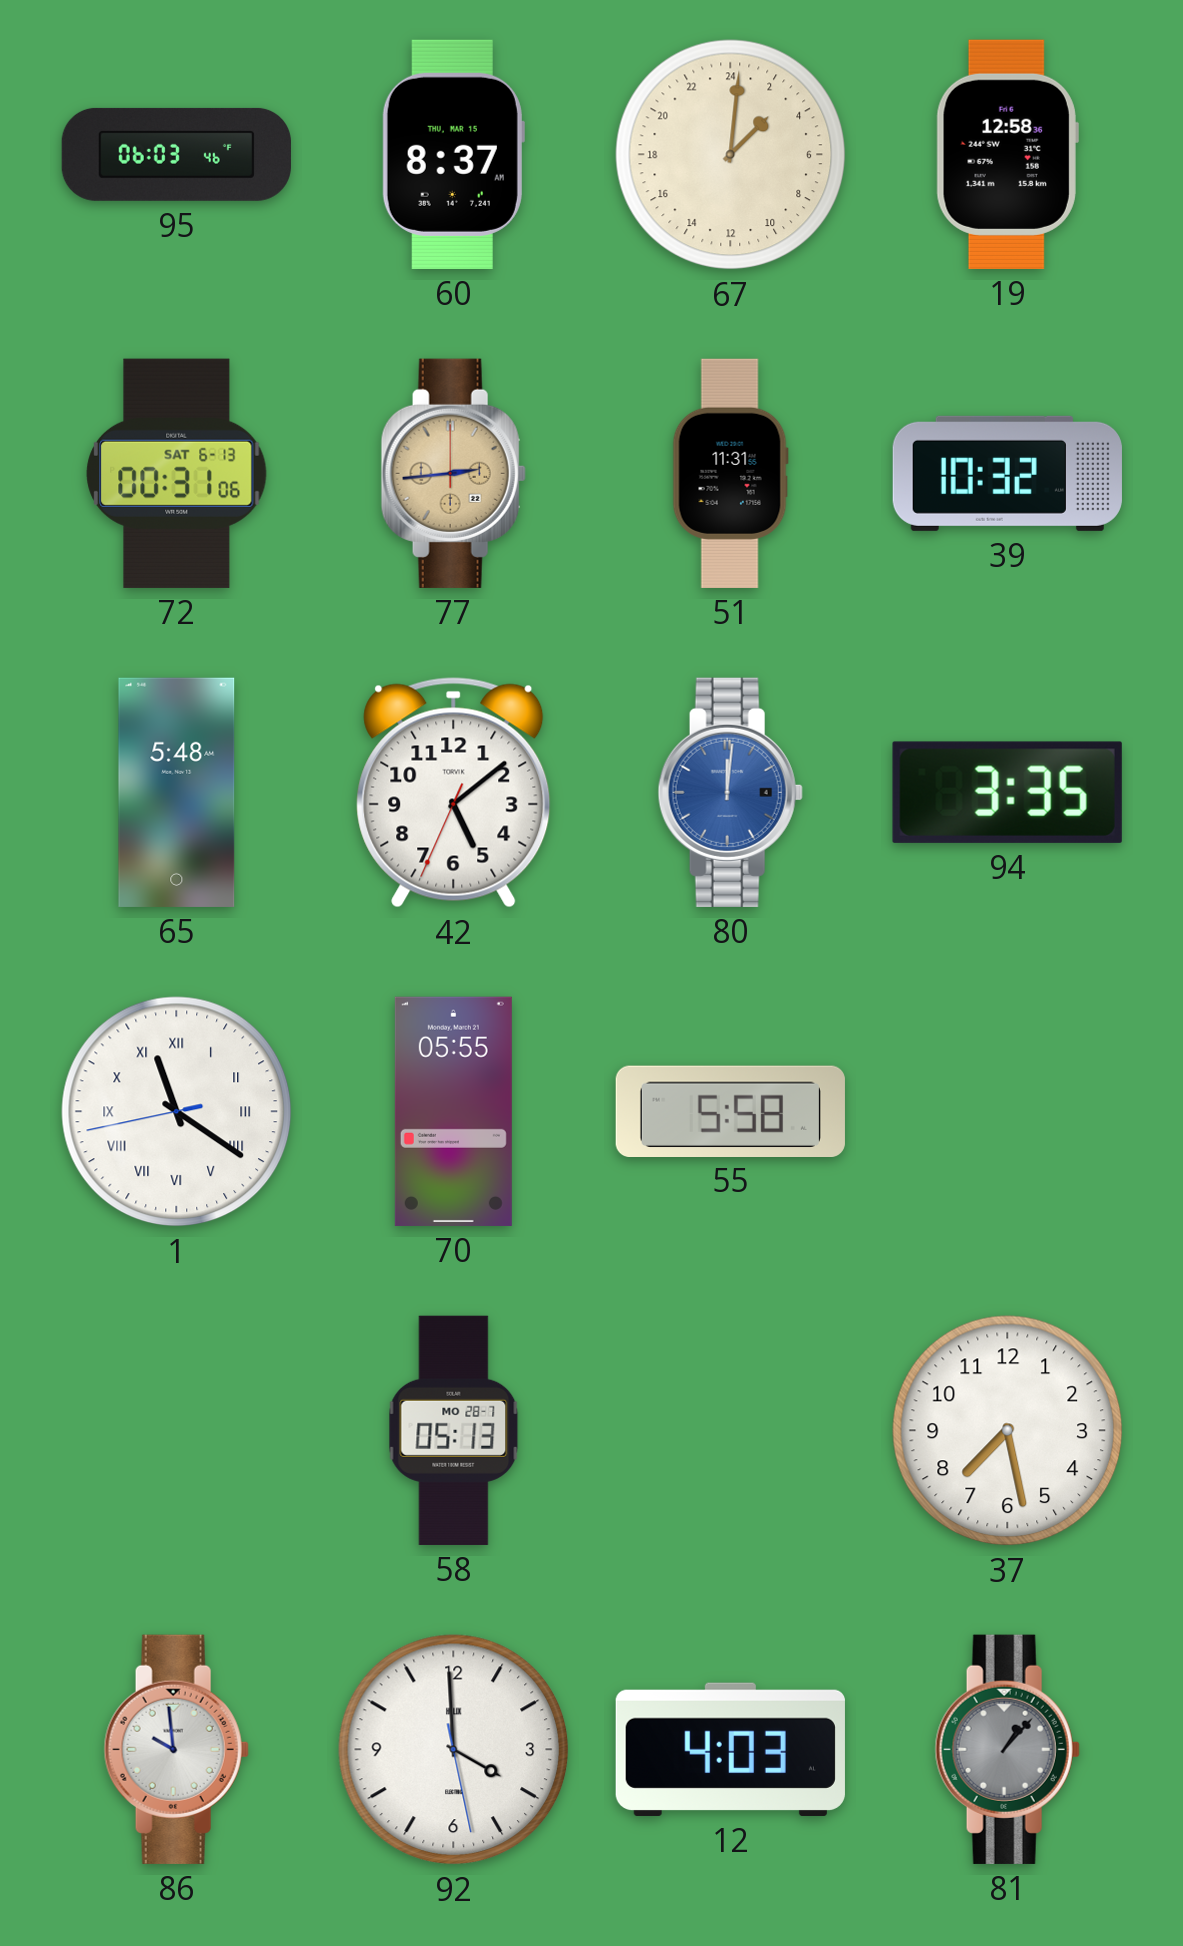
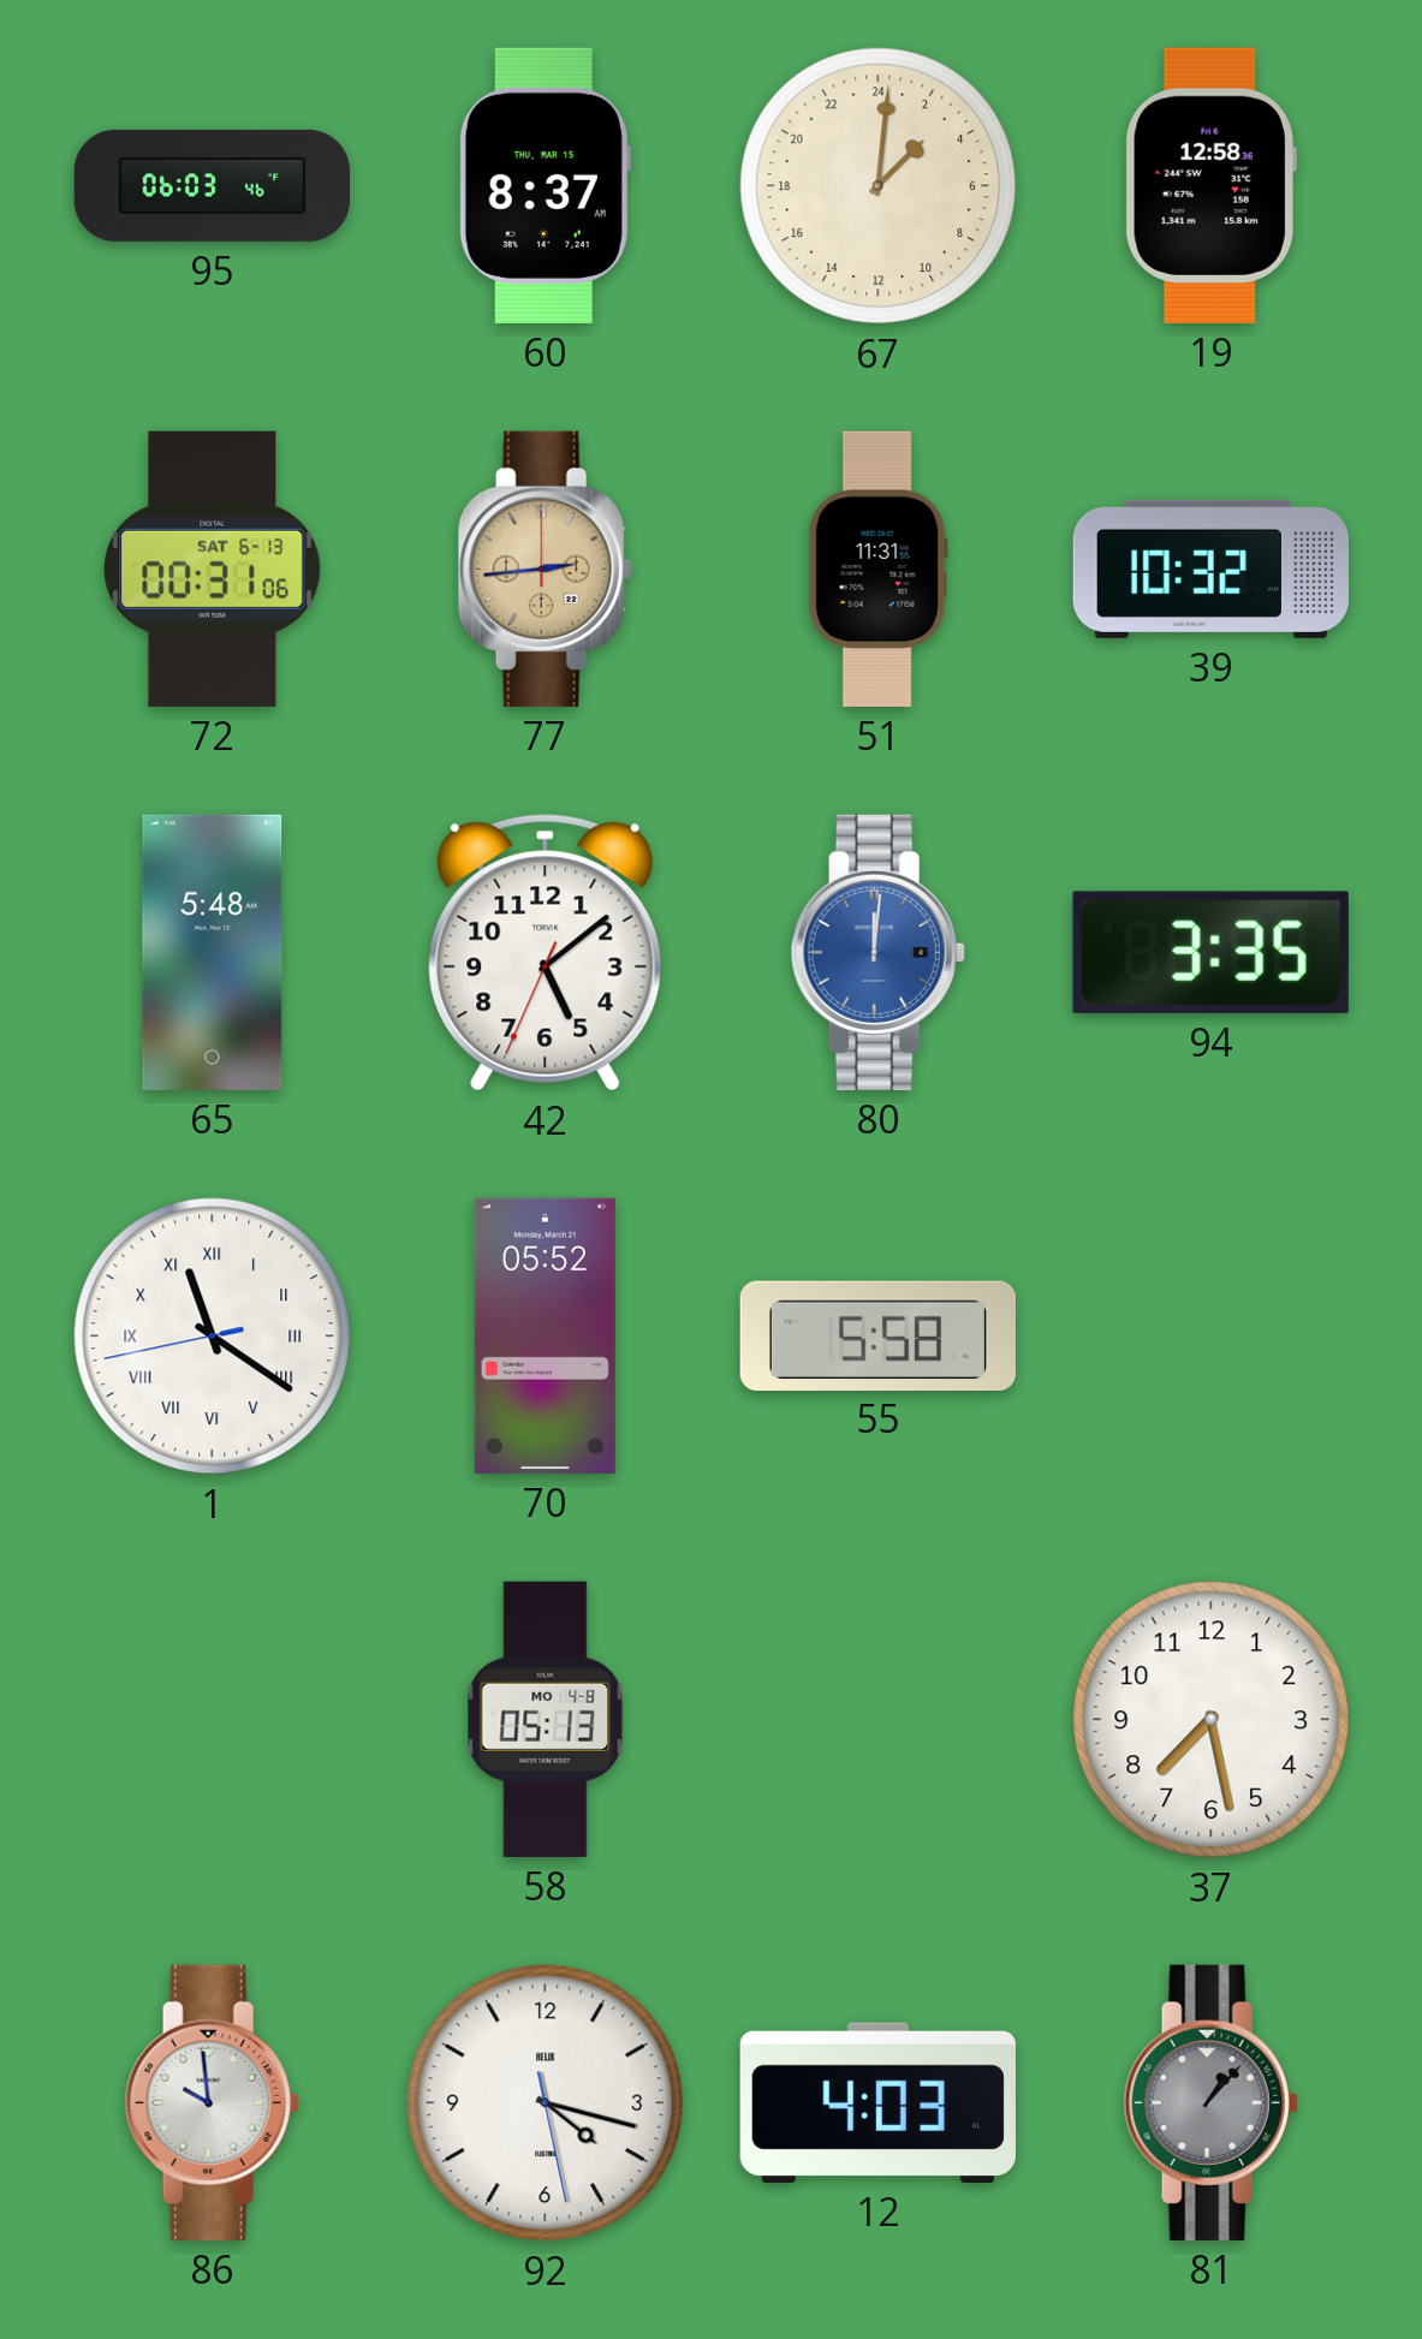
70: 05:55 -> 05:52
58 date: MO 28-7 -> MO 4-8
92: 3:59 -> 4:17
